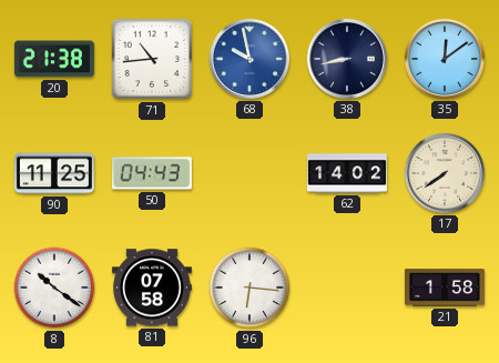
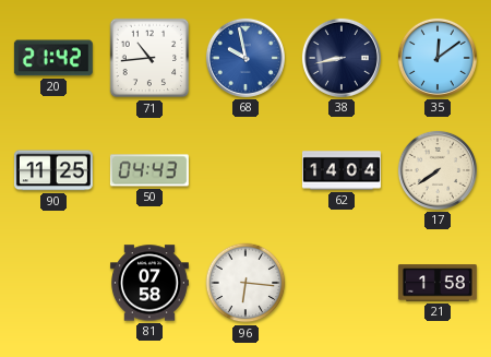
20: 21:38 -> 21:42
62: 14:02 -> 14:04
8: 10:21 -> none
